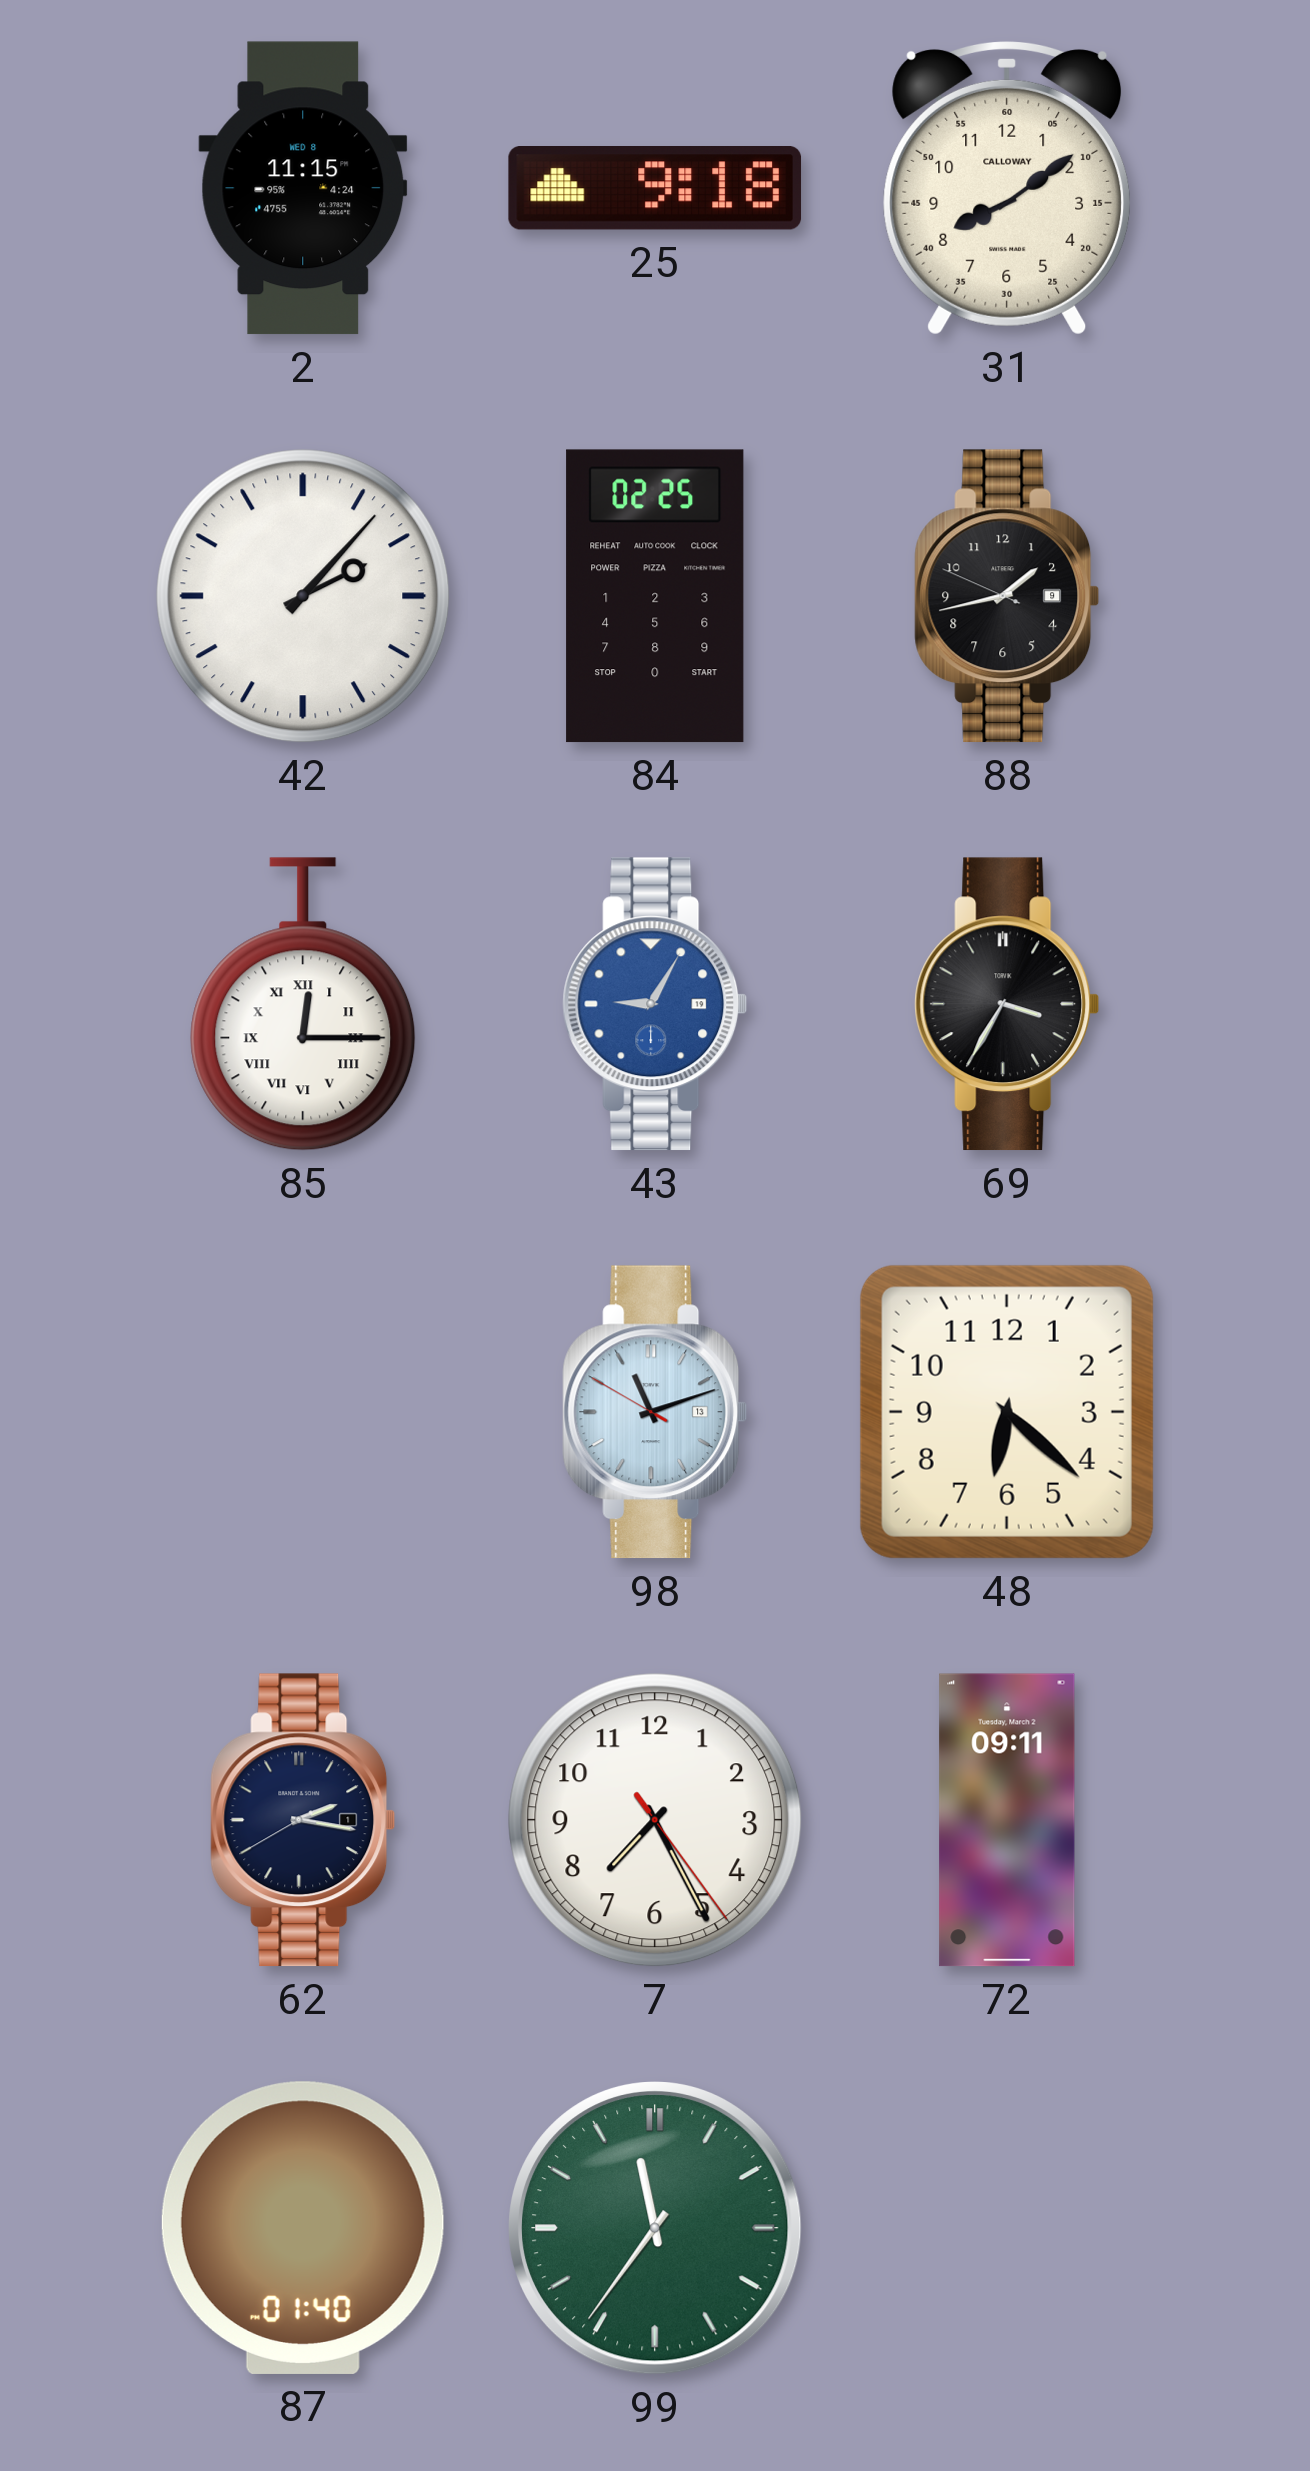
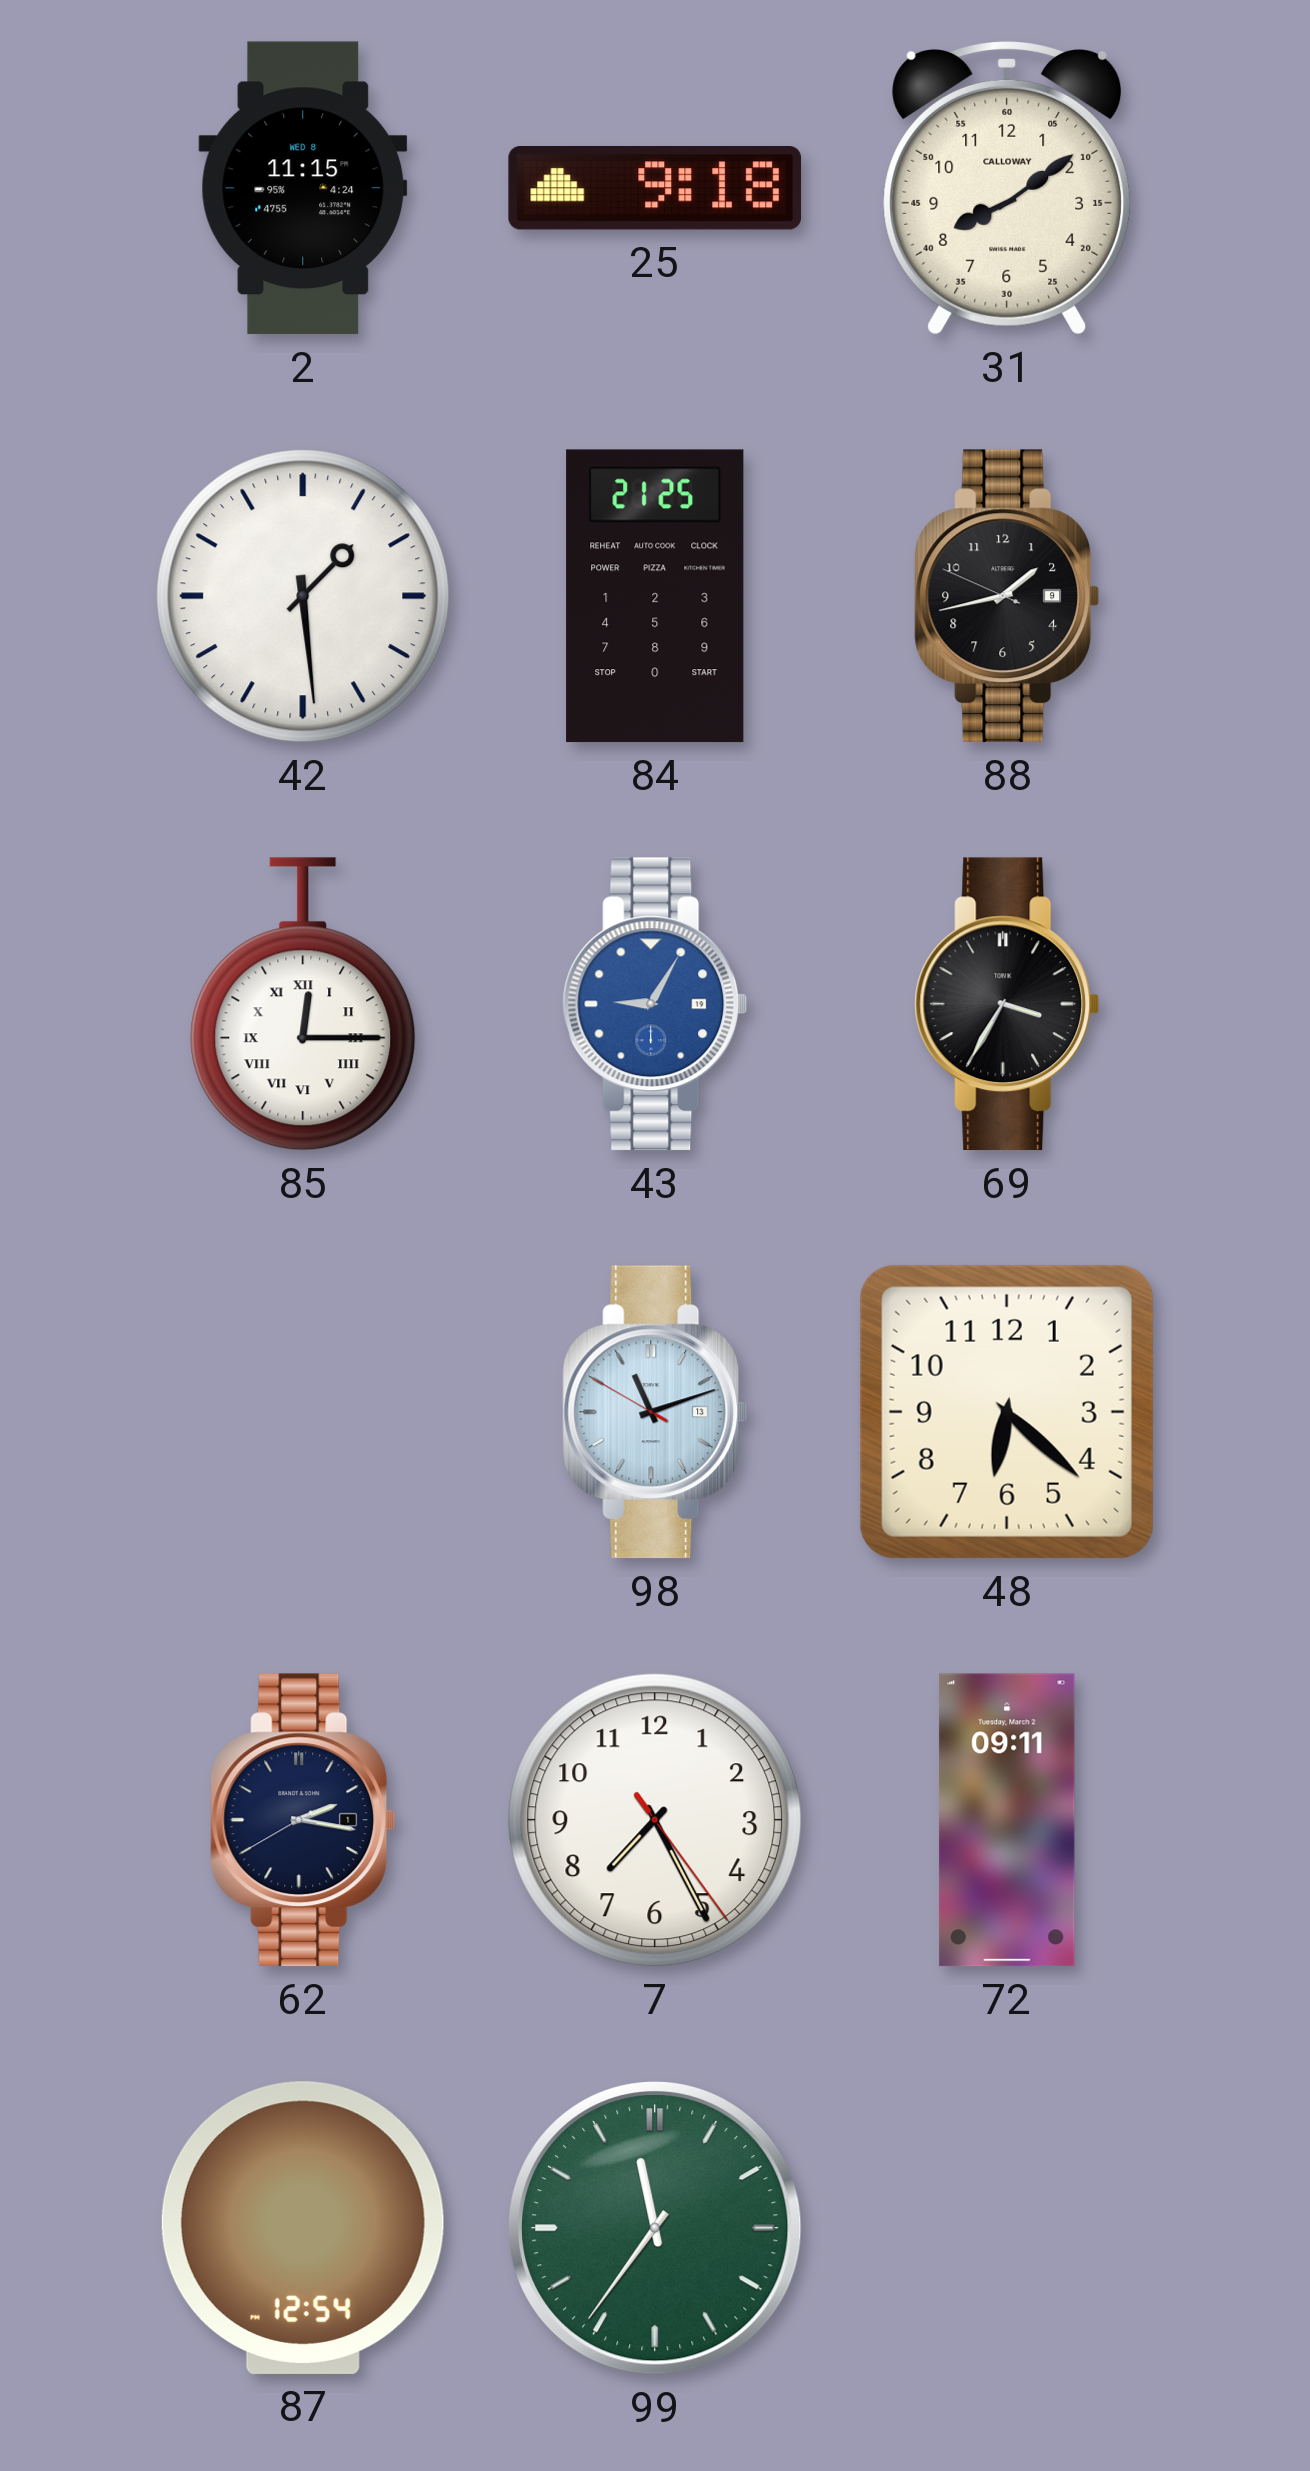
42: 2:07 -> 1:29
84: 02:25 -> 21:25
87: 01:40 -> 12:54
